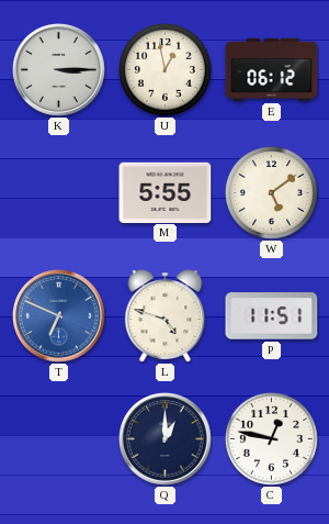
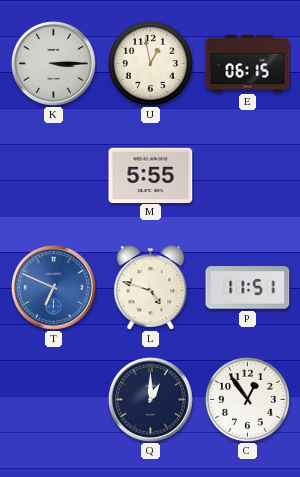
E: 06:12 -> 06:15
W: 5:09 -> none
C: 12:47 -> 12:54
